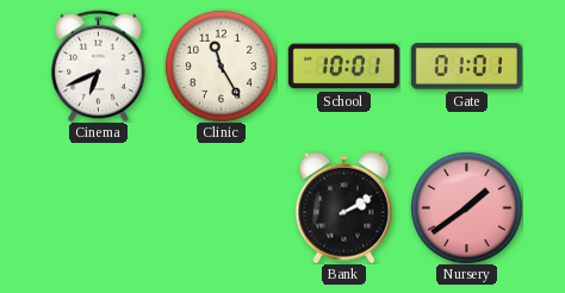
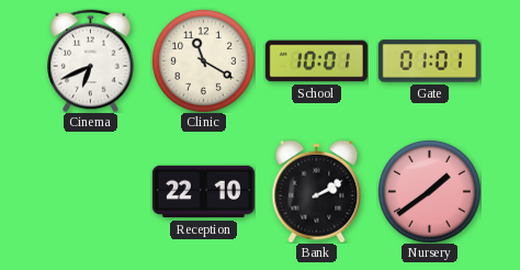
Clinic: 11:25 -> 11:20
Reception: none -> 22:10
